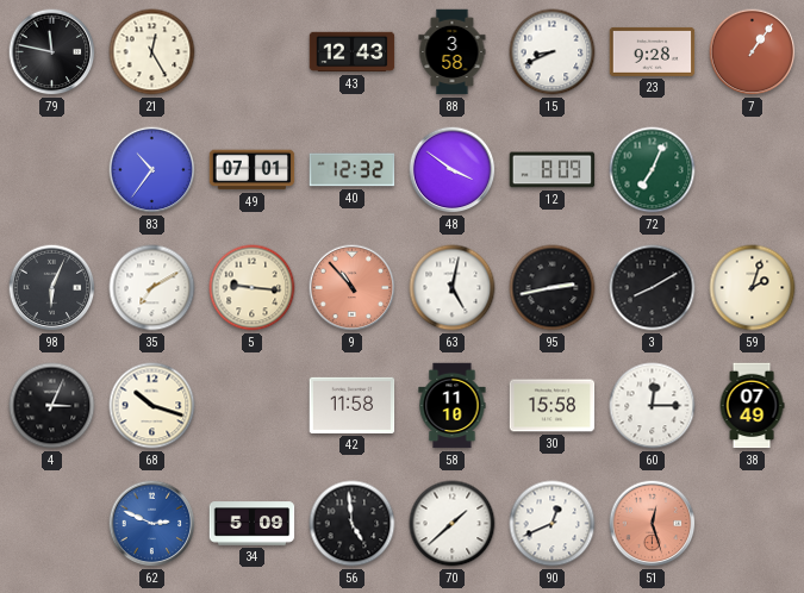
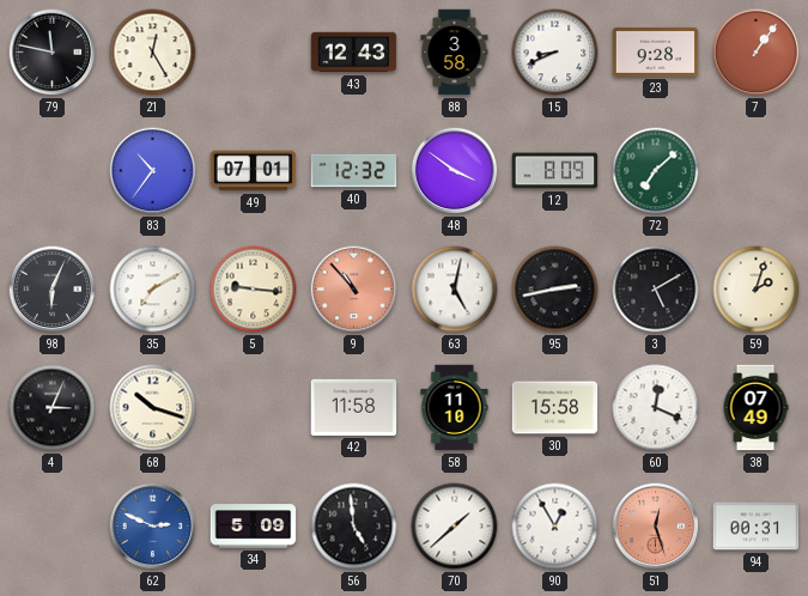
72: 7:04 -> 7:08
3: 8:10 -> 5:10
60: 12:15 -> 12:19
90: 12:41 -> 12:55
94: none -> 00:31
